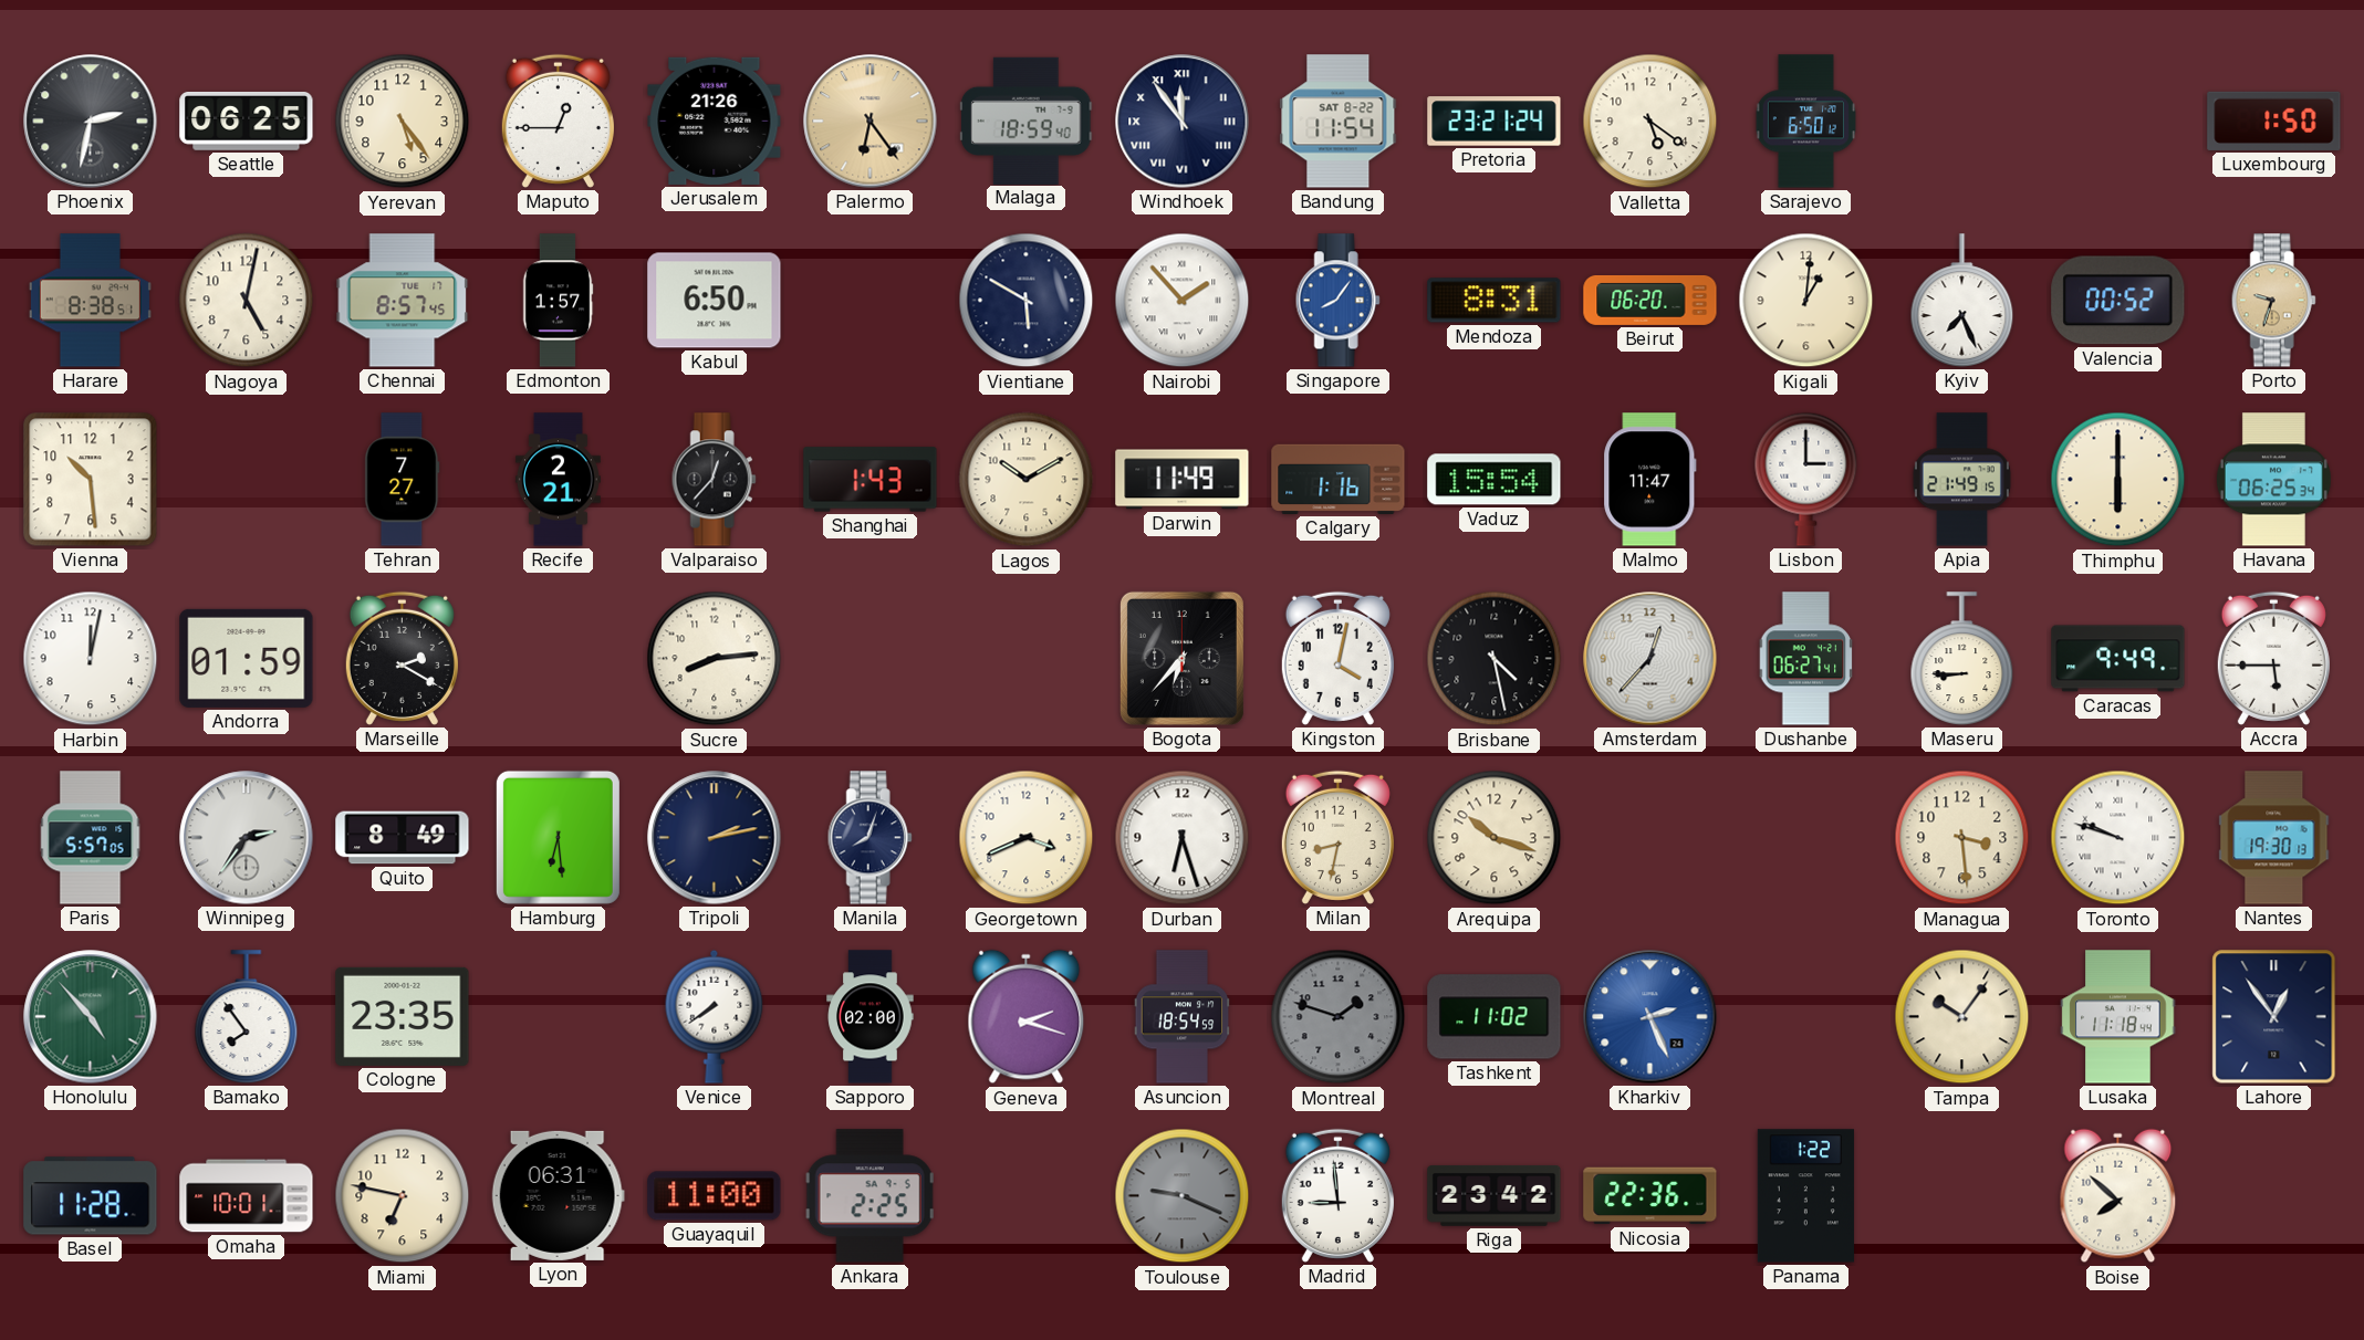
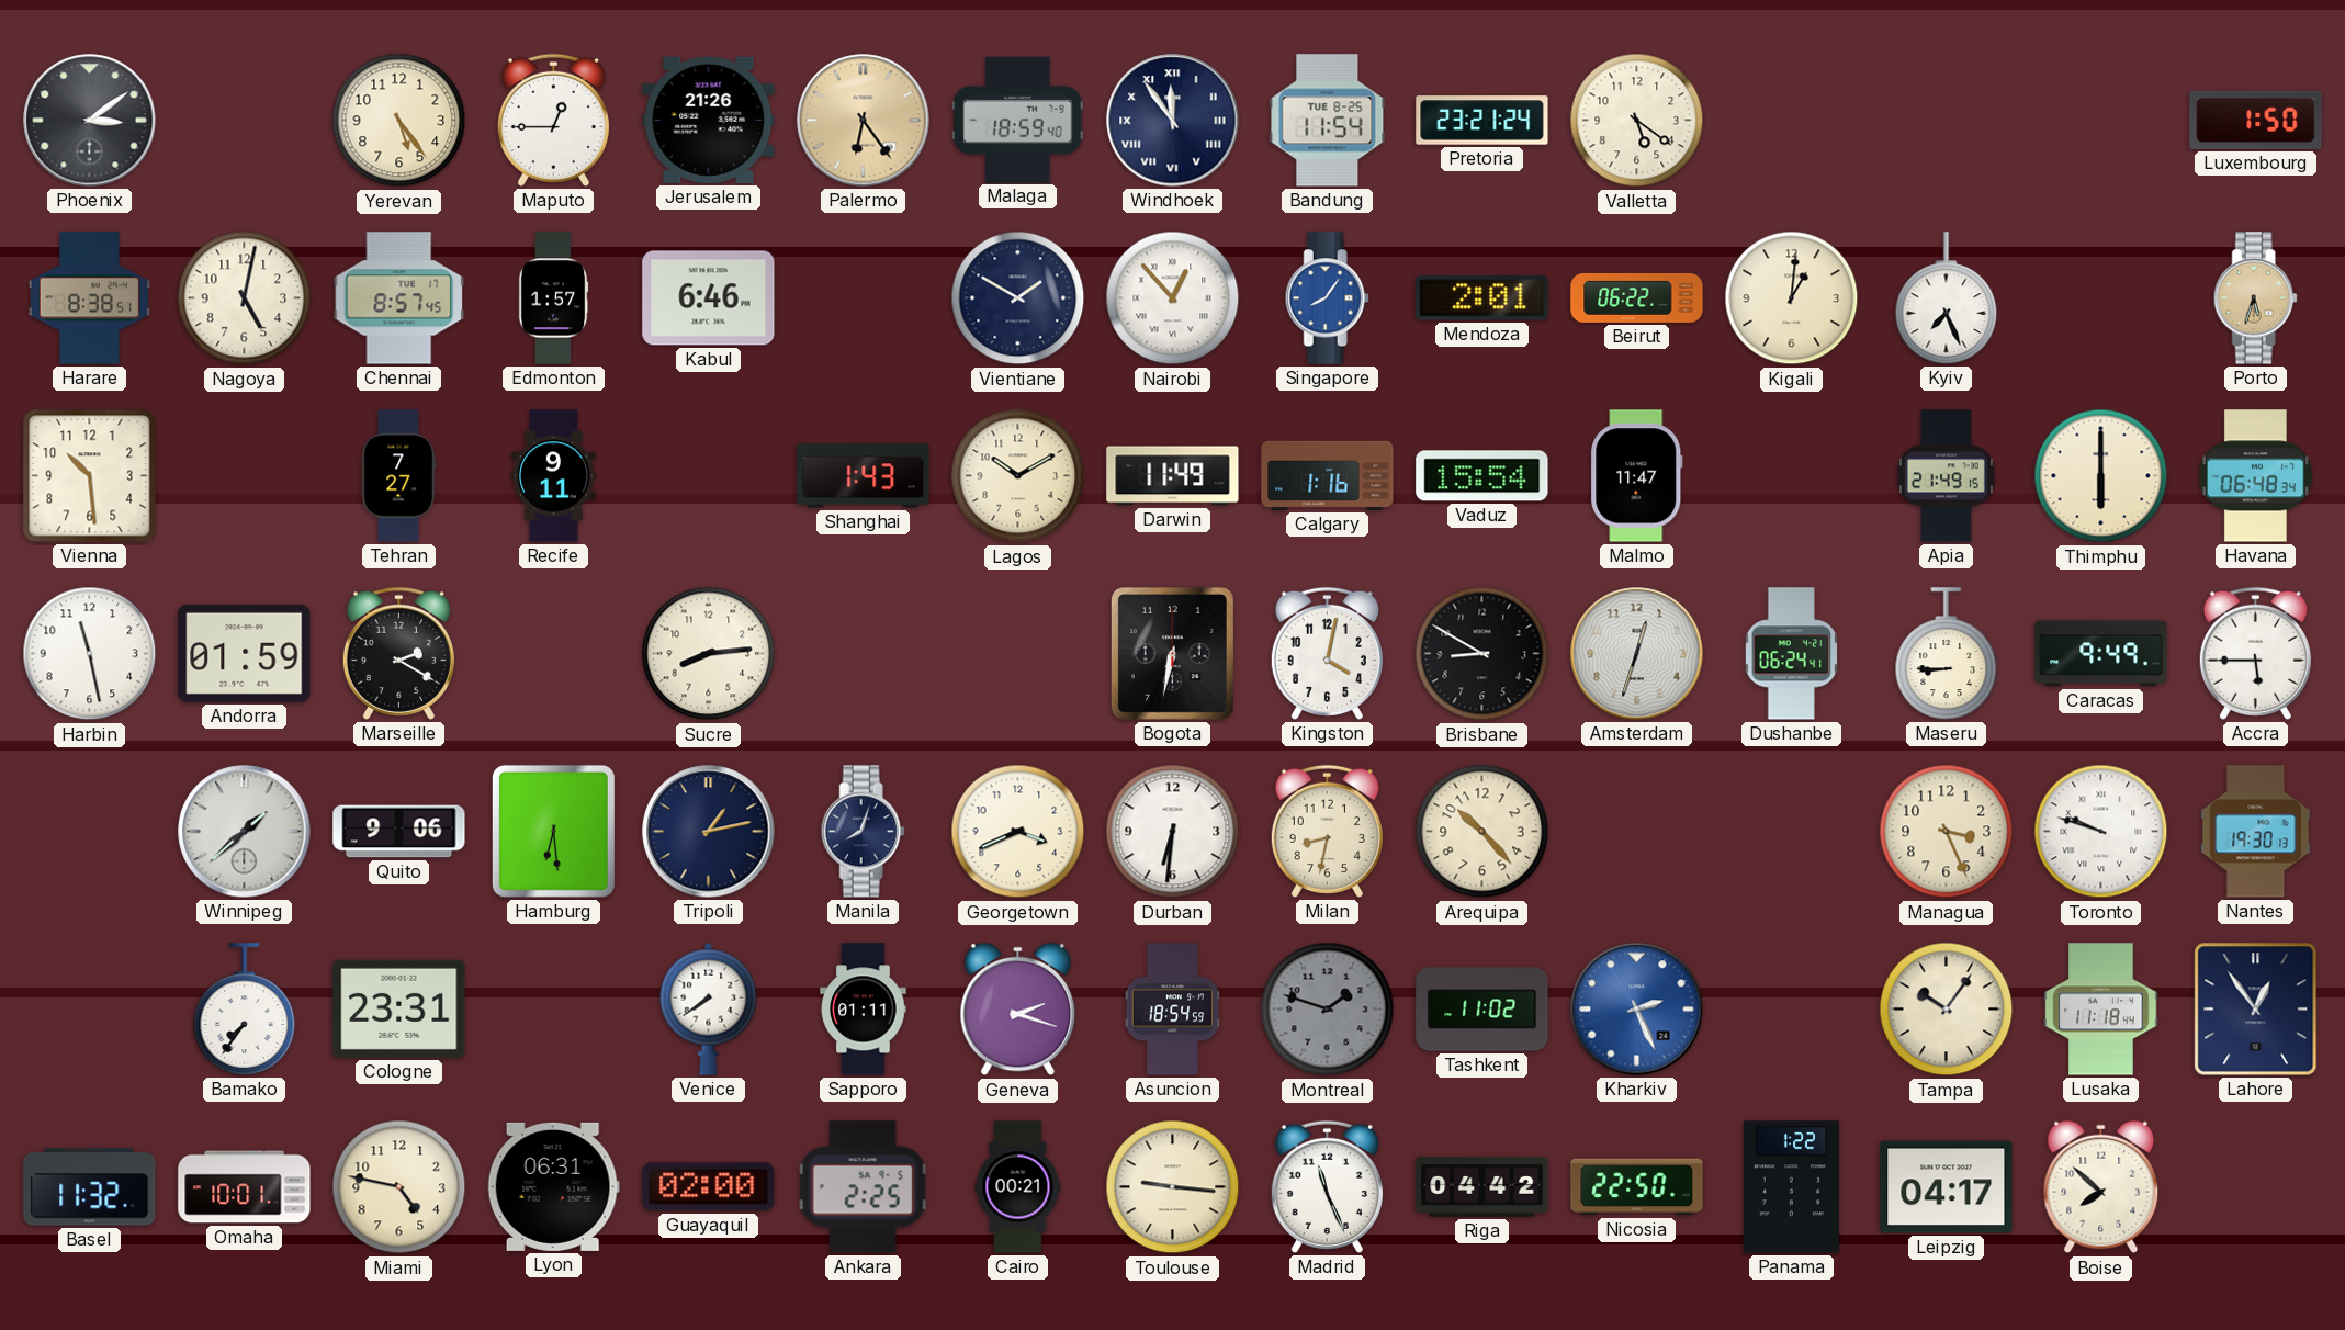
Phoenix: 2:32 -> 3:09
Seattle: 06:25 -> none
Bandung date: SAT 8-22 -> TUE 8-25
Sarajevo: 6:50 -> none
Kabul: 6:50 -> 6:46
Vientiane: 5:50 -> 1:50
Nairobi: 1:53 -> 12:53
Mendoza: 8:31 -> 2:01
Beirut: 06:20 -> 06:22
Valencia: 00:52 -> none
Porto: 9:33 -> 5:33
Recife: 2:21 -> 9:11
Valparaiso: 12:37 -> none
Lisbon: 3:00 -> none
Havana: 06:25 -> 06:48
Harbin: 12:02 -> 11:28
Bogota: 6:37 -> 6:32
Brisbane: 4:28 -> 8:50
Amsterdam: 12:37 -> 12:33
Dushanbe: 06:27 -> 06:24
Paris: 5:57 -> none
Winnipeg: 2:36 -> 1:38
Quito: 8:49 -> 9:06
Tripoli: 2:13 -> 1:13
Durban: 6:27 -> 6:31
Arequipa: 10:18 -> 10:23
Managua: 3:29 -> 3:26
Honolulu: 4:53 -> none
Bamako: 7:54 -> 7:36
Cologne: 23:35 -> 23:31
Sapporo: 02:00 -> 01:11
Basel: 11:28 -> 11:32
Miami: 6:47 -> 4:47
Guayaquil: 11:00 -> 02:00
Cairo: none -> 00:21
Toulouse: 9:19 -> 9:16
Toulouse dial: grey -> cream
Madrid: 8:59 -> 11:26
Riga: 23:42 -> 04:42
Nicosia: 22:36 -> 22:50
Leipzig: none -> 04:17
